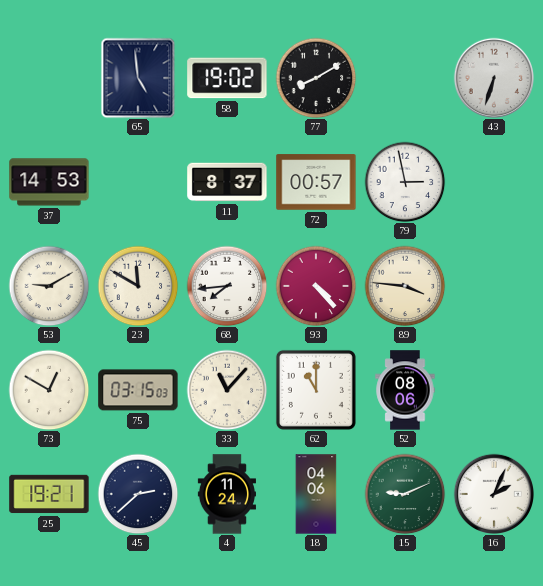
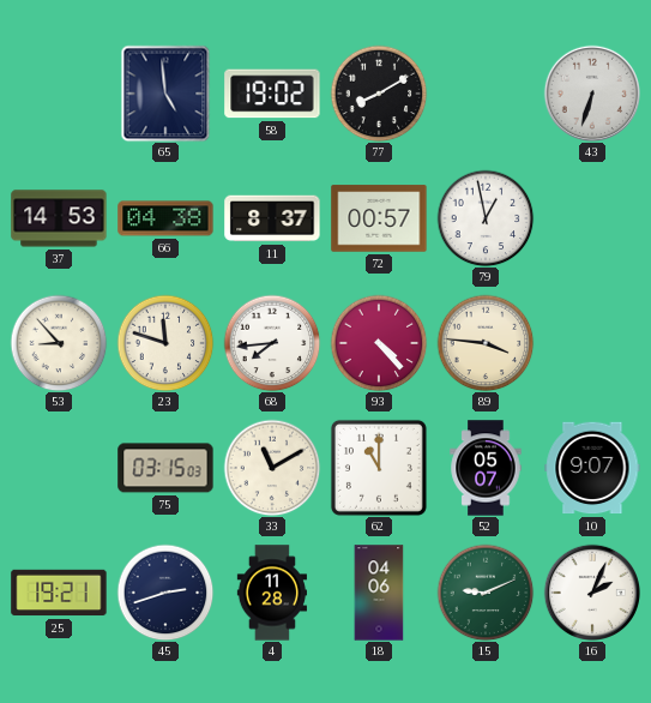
66: none -> 04:38
79: 2:58 -> 12:58
53: 9:10 -> 8:53
23: 11:50 -> 11:48
73: 12:50 -> none
33: 11:07 -> 11:10
52: 08:06 -> 05:07
10: none -> 9:07
45: 2:38 -> 2:42
4: 11:24 -> 11:28
